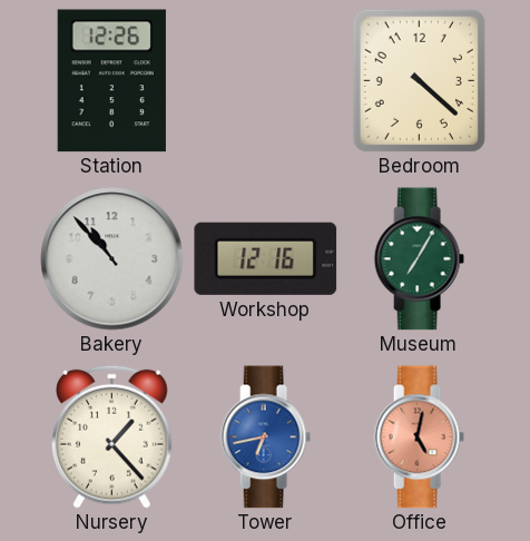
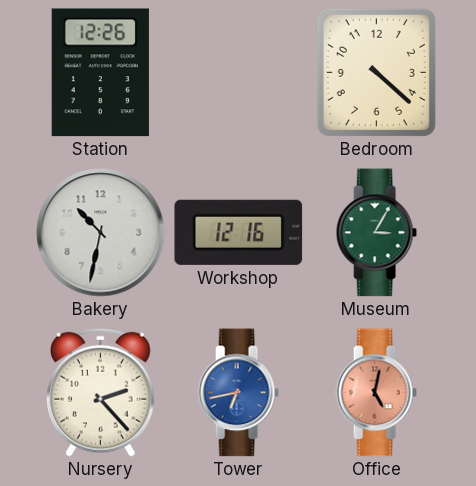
Bakery: 10:53 -> 10:32
Museum: 7:05 -> 3:05
Nursery: 1:23 -> 2:23
